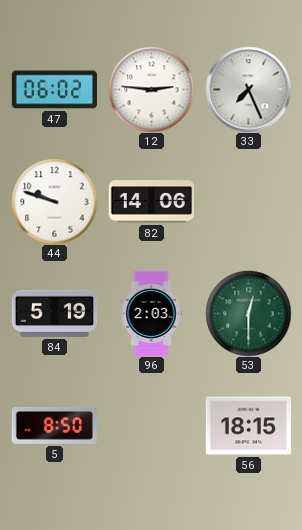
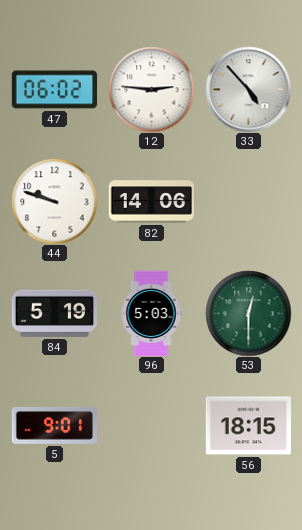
33: 7:26 -> 4:53
96: 2:03 -> 5:03
5: 8:50 -> 9:01
